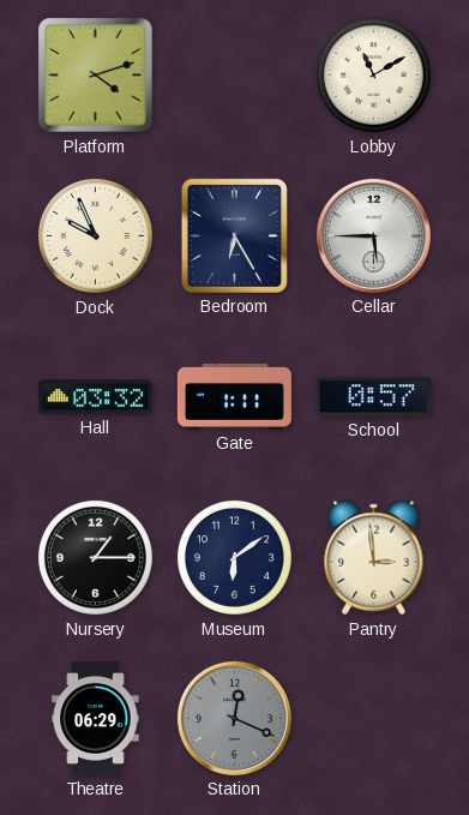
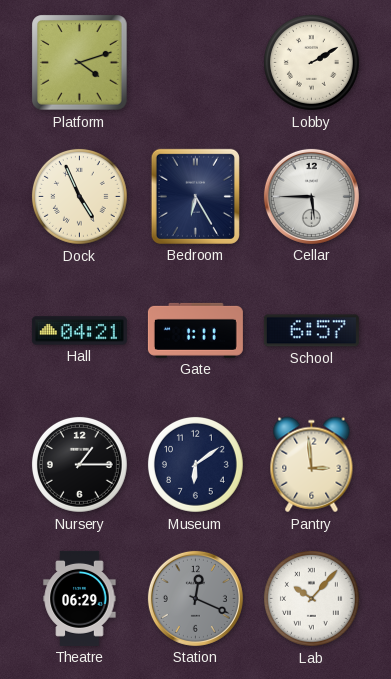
Lobby: 11:10 -> 2:10
Dock: 9:56 -> 4:56
Hall: 03:32 -> 04:21
School: 0:57 -> 6:57
Lab: none -> 10:07
